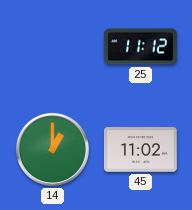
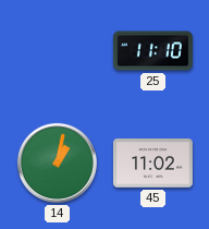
25: 11:12 -> 11:10
14: 1:00 -> 1:02
